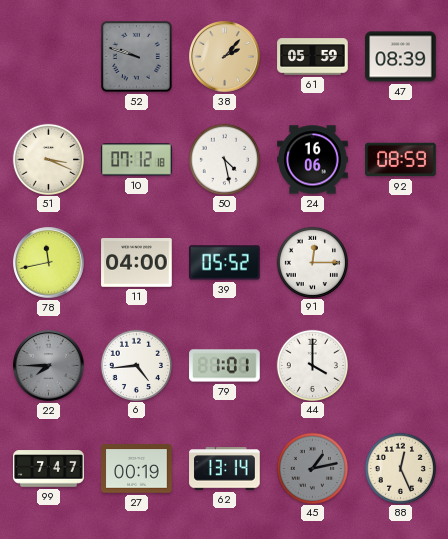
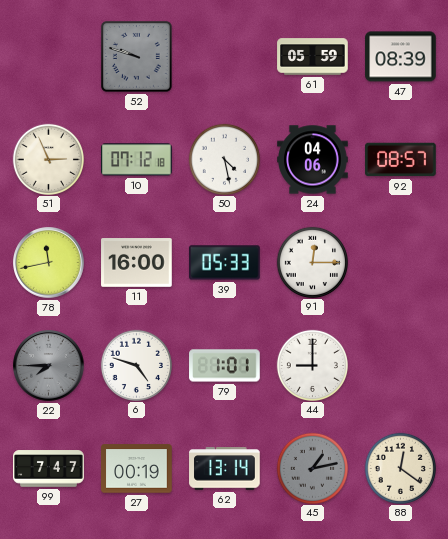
38: 2:07 -> none
51: 3:19 -> 2:56
24: 16:06 -> 04:06
92: 08:59 -> 08:57
11: 04:00 -> 16:00
39: 05:52 -> 05:33
6: 4:44 -> 4:48
44: 4:00 -> 9:00
88: 12:26 -> 12:21
